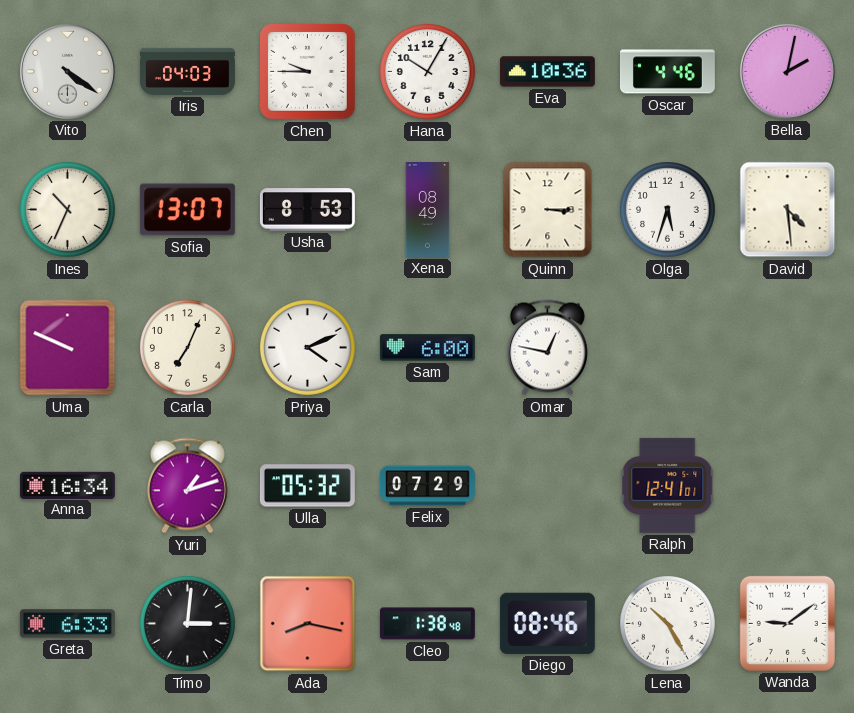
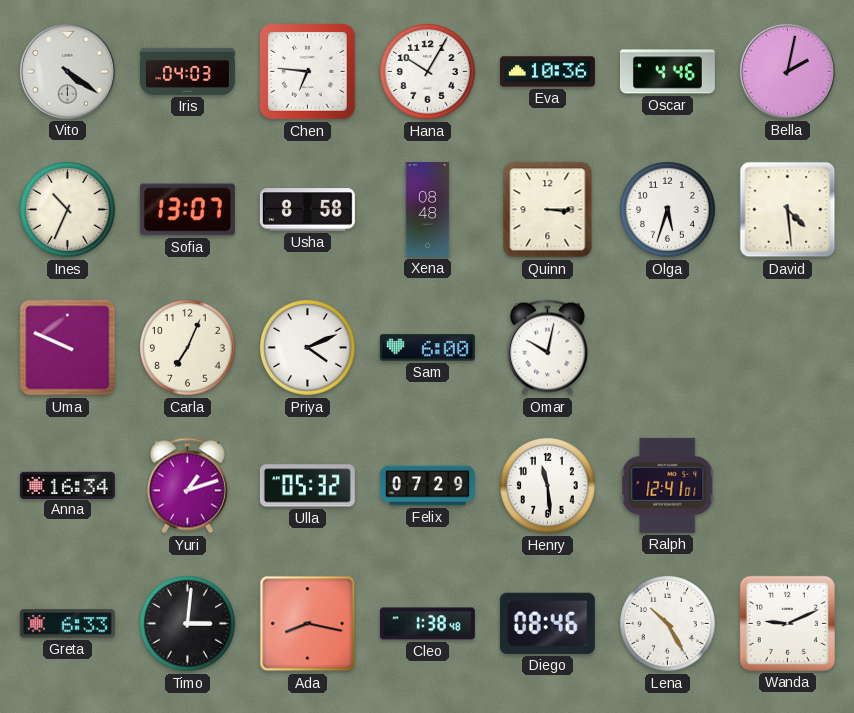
Chen: 9:45 -> 6:46
Usha: 8:53 -> 8:58
Xena: 08:49 -> 08:48
Omar: 12:47 -> 10:02
Henry: none -> 11:29
Wanda: 9:09 -> 9:11
